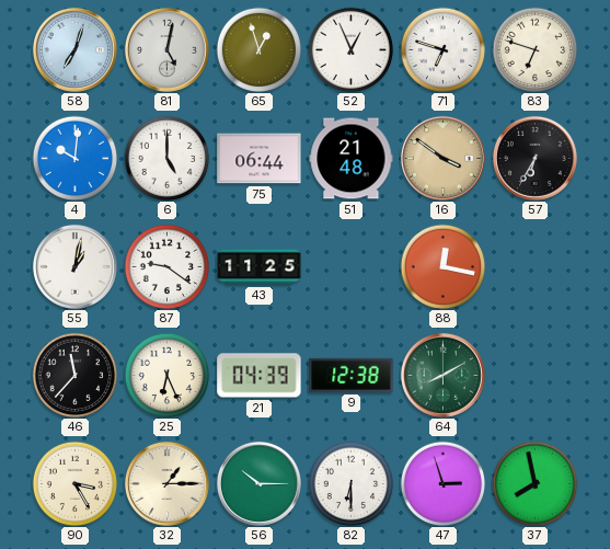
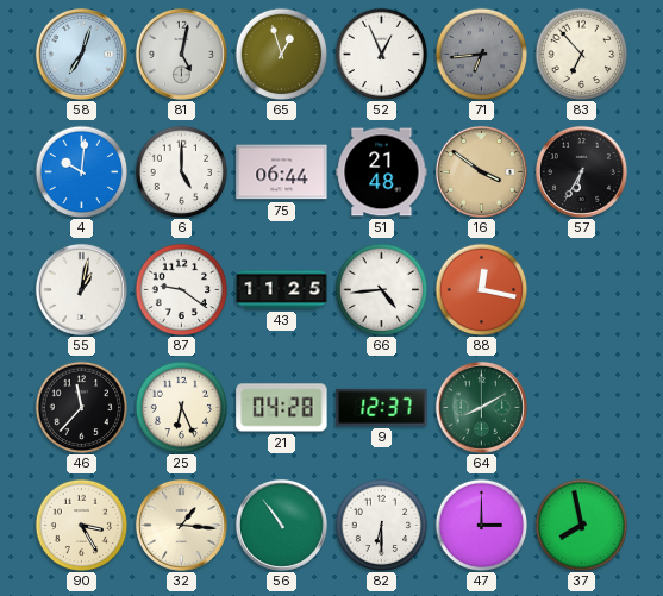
71: 6:48 -> 6:44
71 dial: white -> grey
83: 6:48 -> 6:53
66: none -> 4:44
21: 04:39 -> 04:28
9: 12:38 -> 12:37
32: 1:15 -> 1:16
56: 10:15 -> 10:54
47: 2:57 -> 3:00
